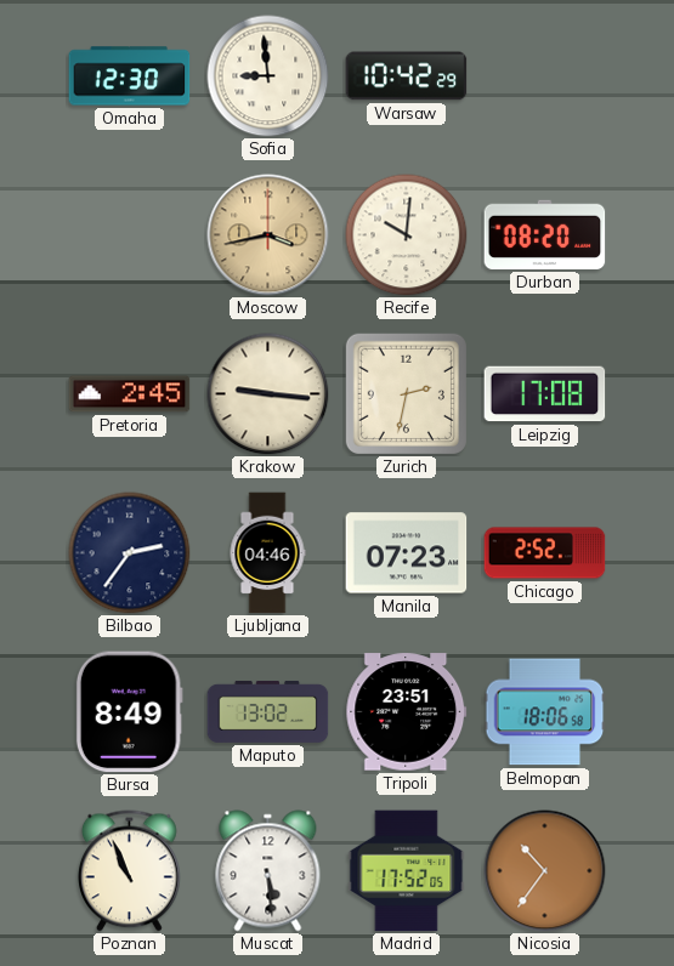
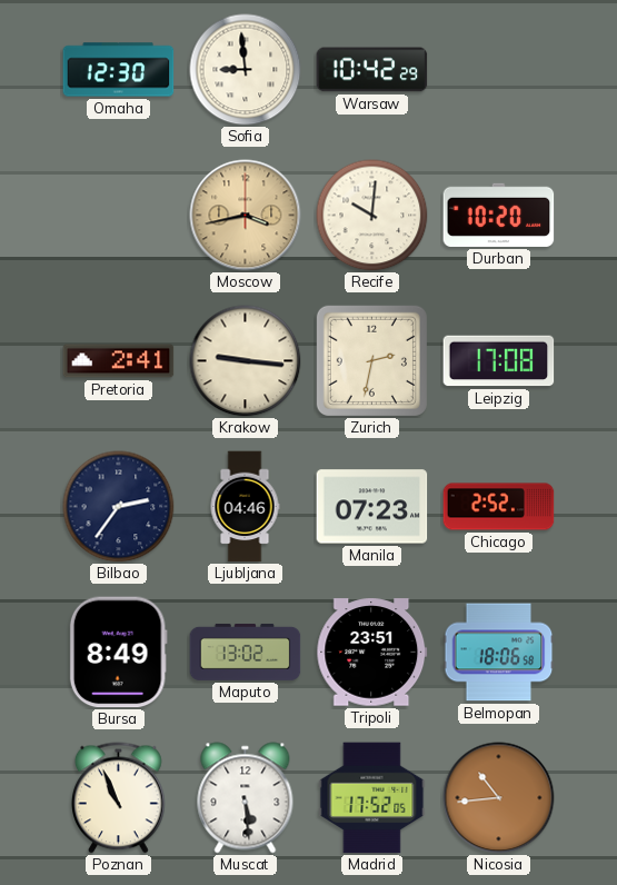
Durban: 08:20 -> 10:20
Pretoria: 2:45 -> 2:41
Nicosia: 10:36 -> 10:44
